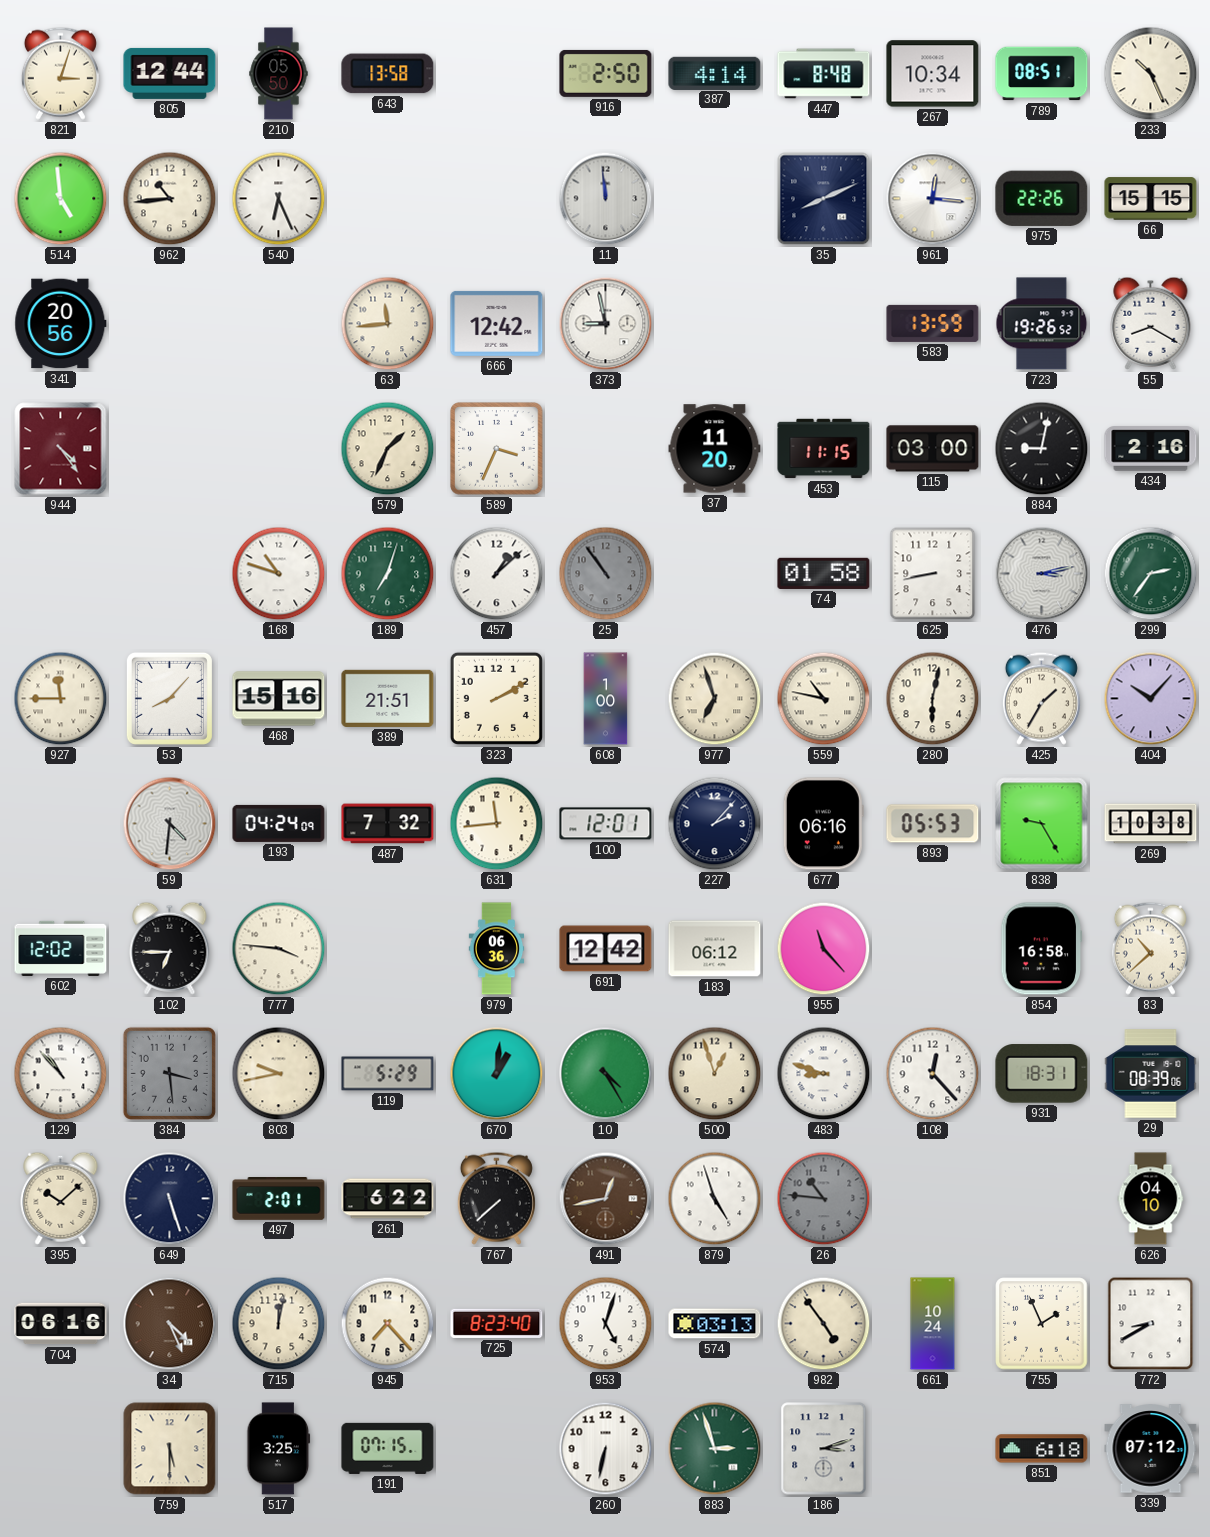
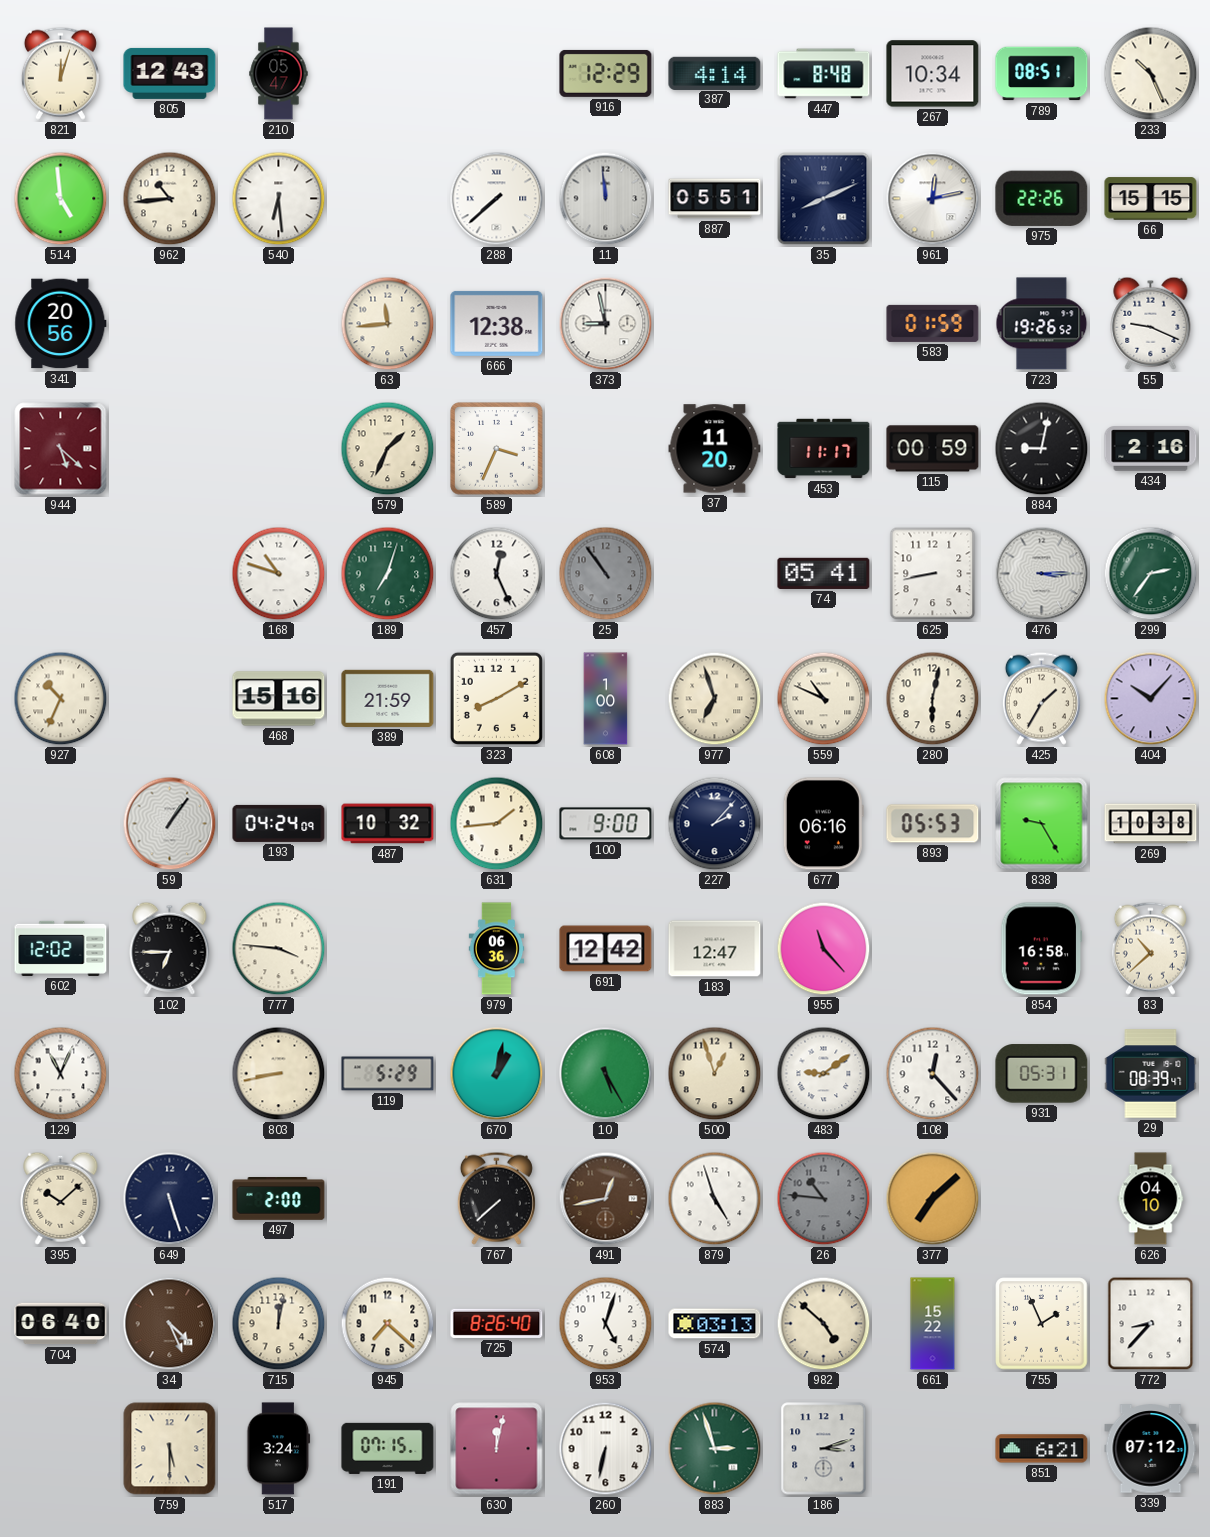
821: 3:03 -> 12:03
805: 12:44 -> 12:43
210: 05:50 -> 05:47
643: 13:58 -> none
916: 2:50 -> 12:29
540: 6:26 -> 6:29
288: none -> 7:38
887: none -> 05:51
961: 12:16 -> 12:13
666: 12:42 -> 12:38
583: 13:59 -> 01:59
55: 8:20 -> 9:19
944: 4:24 -> 5:22
453: 11:15 -> 11:17
115: 03:00 -> 00:59
457: 1:08 -> 12:26
74: 01:58 -> 05:41
476: 3:13 -> 3:15
927: 11:45 -> 10:34
53: 8:07 -> none
389: 21:51 -> 21:59
323: 2:10 -> 8:10
559: 10:47 -> 10:49
59: 4:31 -> 1:06
487: 7:32 -> 10:32
631: 11:44 -> 1:44
100: 12:01 -> 9:00
183: 06:12 -> 12:47
129: 10:53 -> 11:04
384: 3:29 -> none
803: 9:43 -> 8:43
670: 1:01 -> 1:02
10: 4:25 -> 5:25
483: 8:48 -> 9:09
931: 18:31 -> 05:31
29: 08:39:06 -> 08:39:47
497: 2:01 -> 2:00
261: 6:22 -> none
377: none -> 7:08
704: 06:16 -> 06:40
945: 7:23 -> 7:22
725: 8:23 -> 8:26
982: 4:54 -> 4:52
661: 10:24 -> 15:22
772: 8:40 -> 8:37
517: 3:25 -> 3:24
630: none -> 12:02
851: 6:18 -> 6:21
